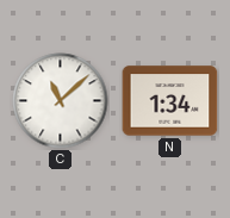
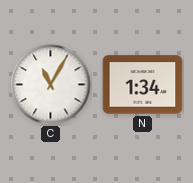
C: 11:08 -> 11:05
